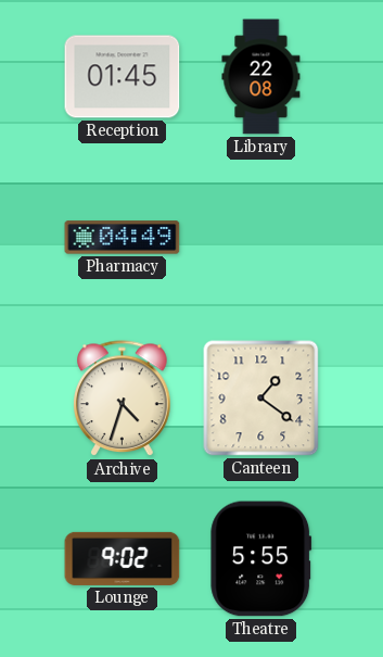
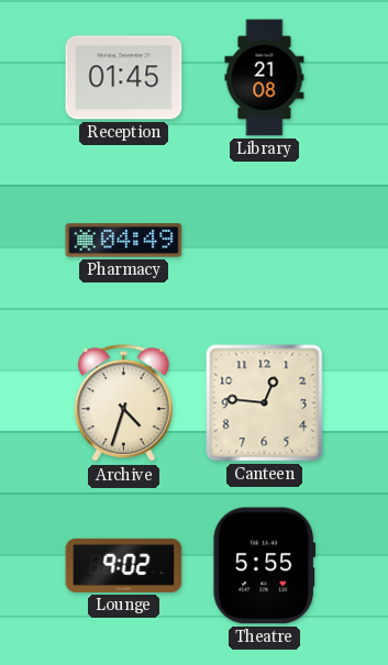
Library: 22:08 -> 21:08
Canteen: 1:21 -> 12:46
